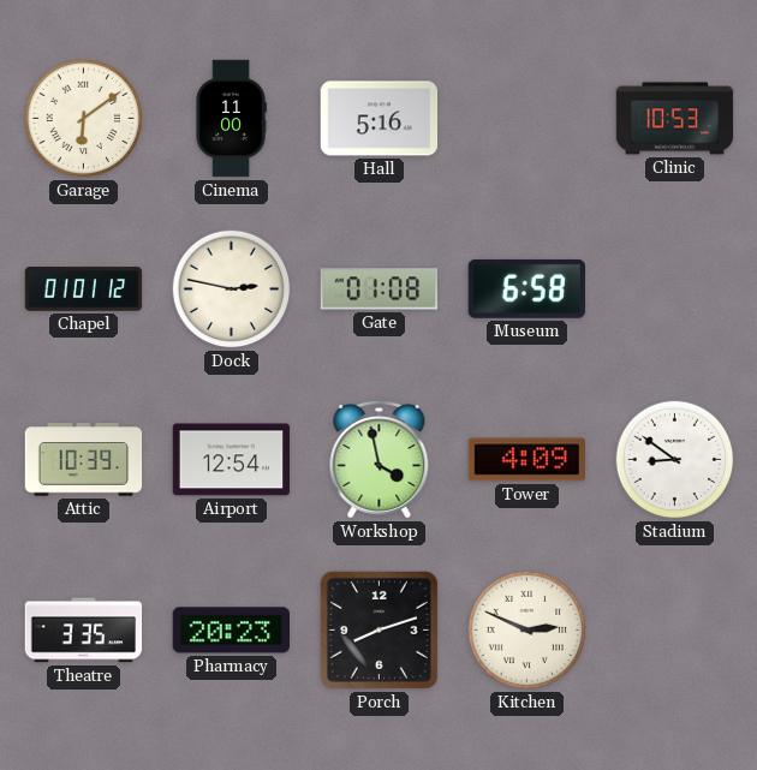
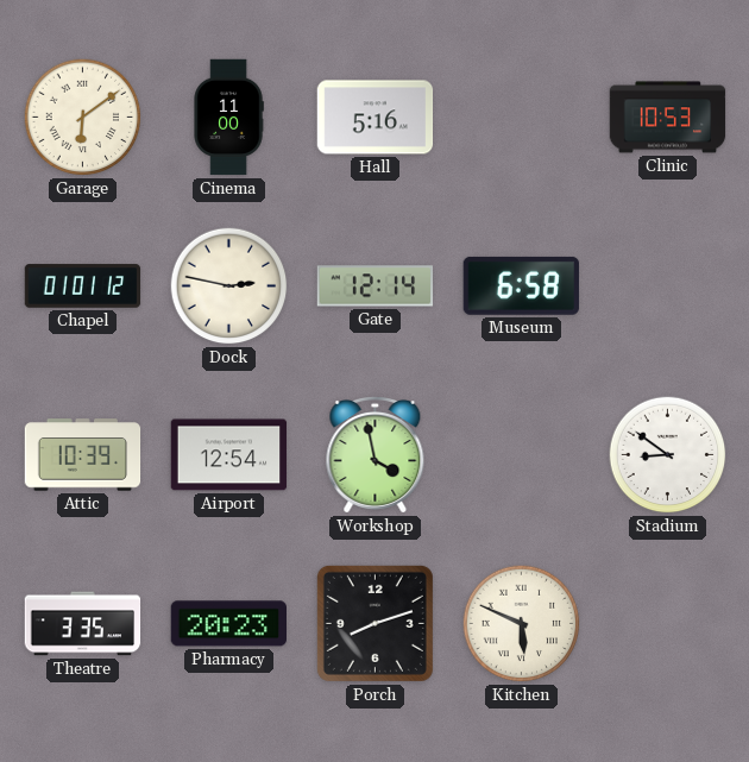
Gate: 01:08 -> 12:14
Tower: 4:09 -> none
Kitchen: 2:49 -> 5:49
